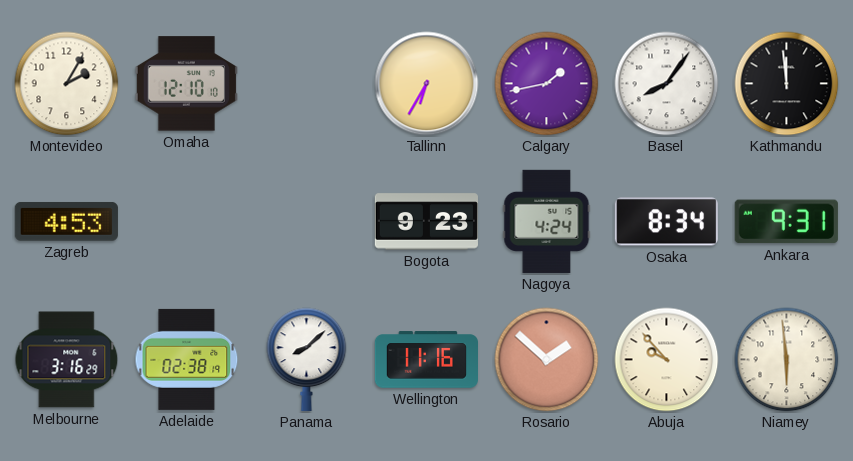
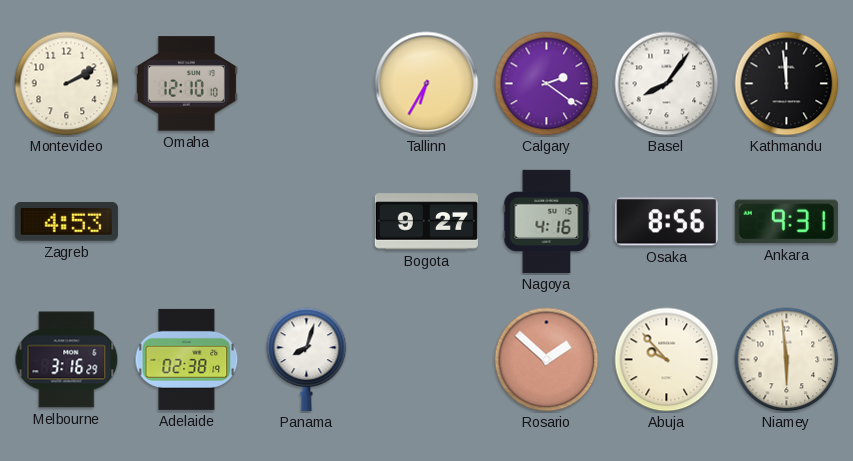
Montevideo: 2:05 -> 2:10
Calgary: 1:43 -> 2:21
Bogota: 9:23 -> 9:27
Nagoya: 4:24 -> 4:16
Osaka: 8:34 -> 8:56
Panama: 8:08 -> 8:03
Wellington: 11:16 -> none
